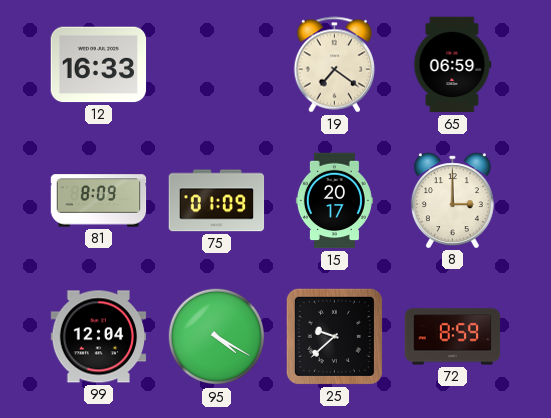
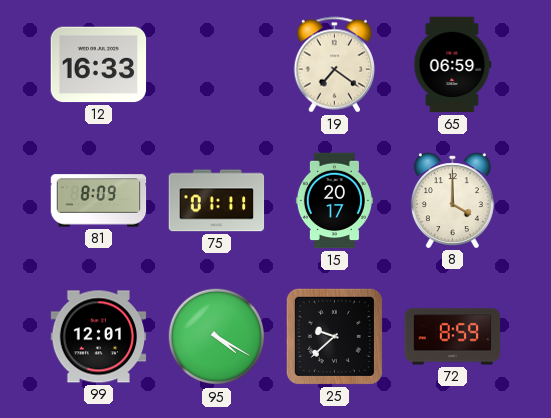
75: 01:09 -> 01:11
8: 3:00 -> 4:00
99: 12:04 -> 12:01
